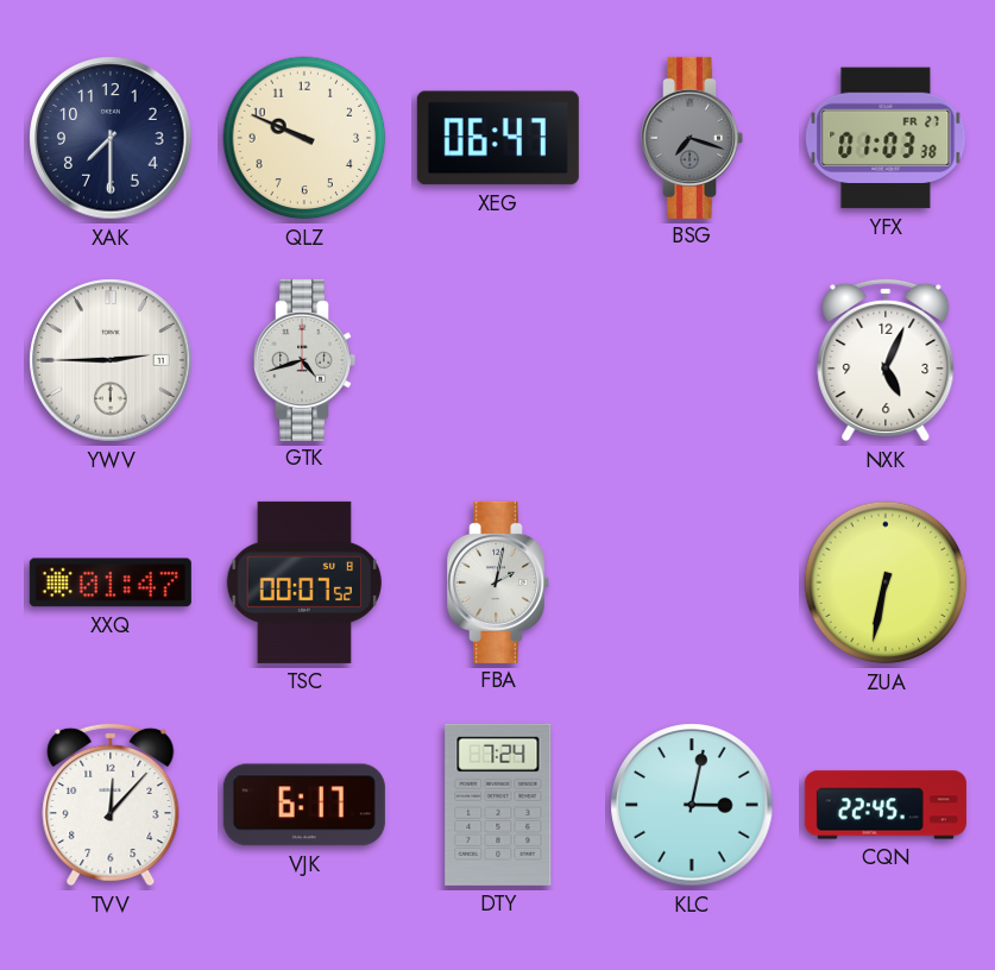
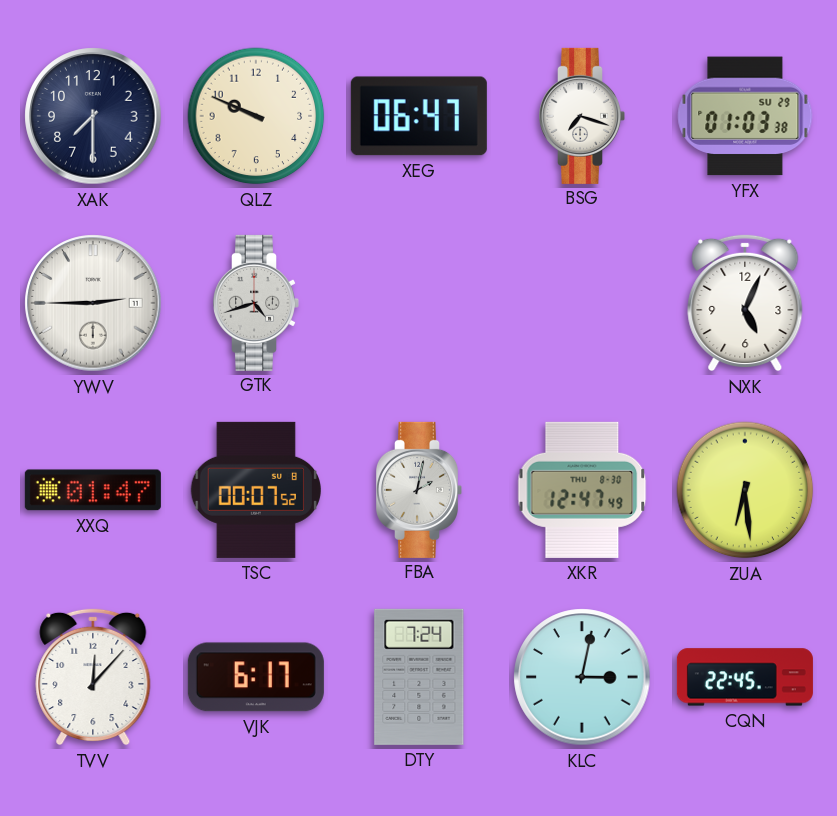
BSG dial: grey -> white
YFX date: FR 27 -> SU 29
XKR: none -> 12:47
ZUA: 6:32 -> 6:29
